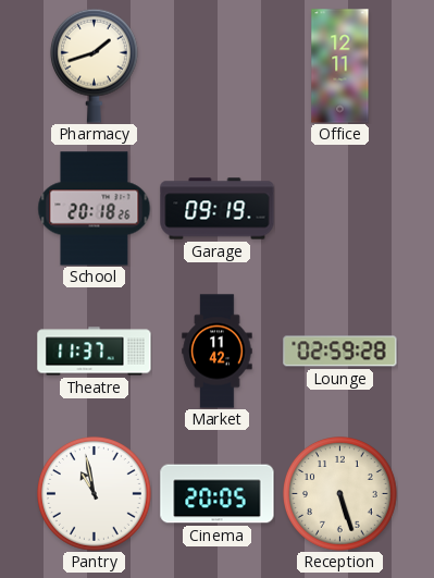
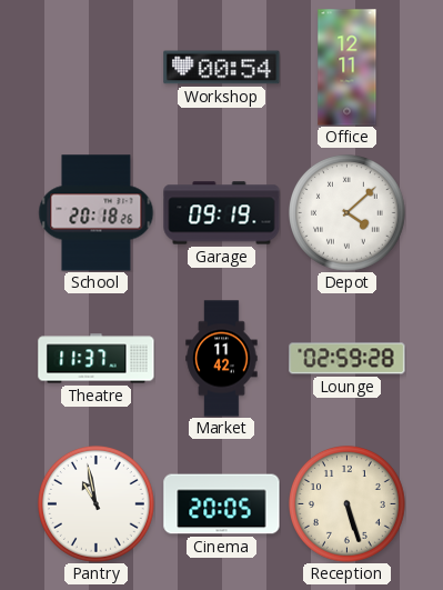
Pharmacy: 1:42 -> none
Workshop: none -> 00:54
Depot: none -> 4:08
